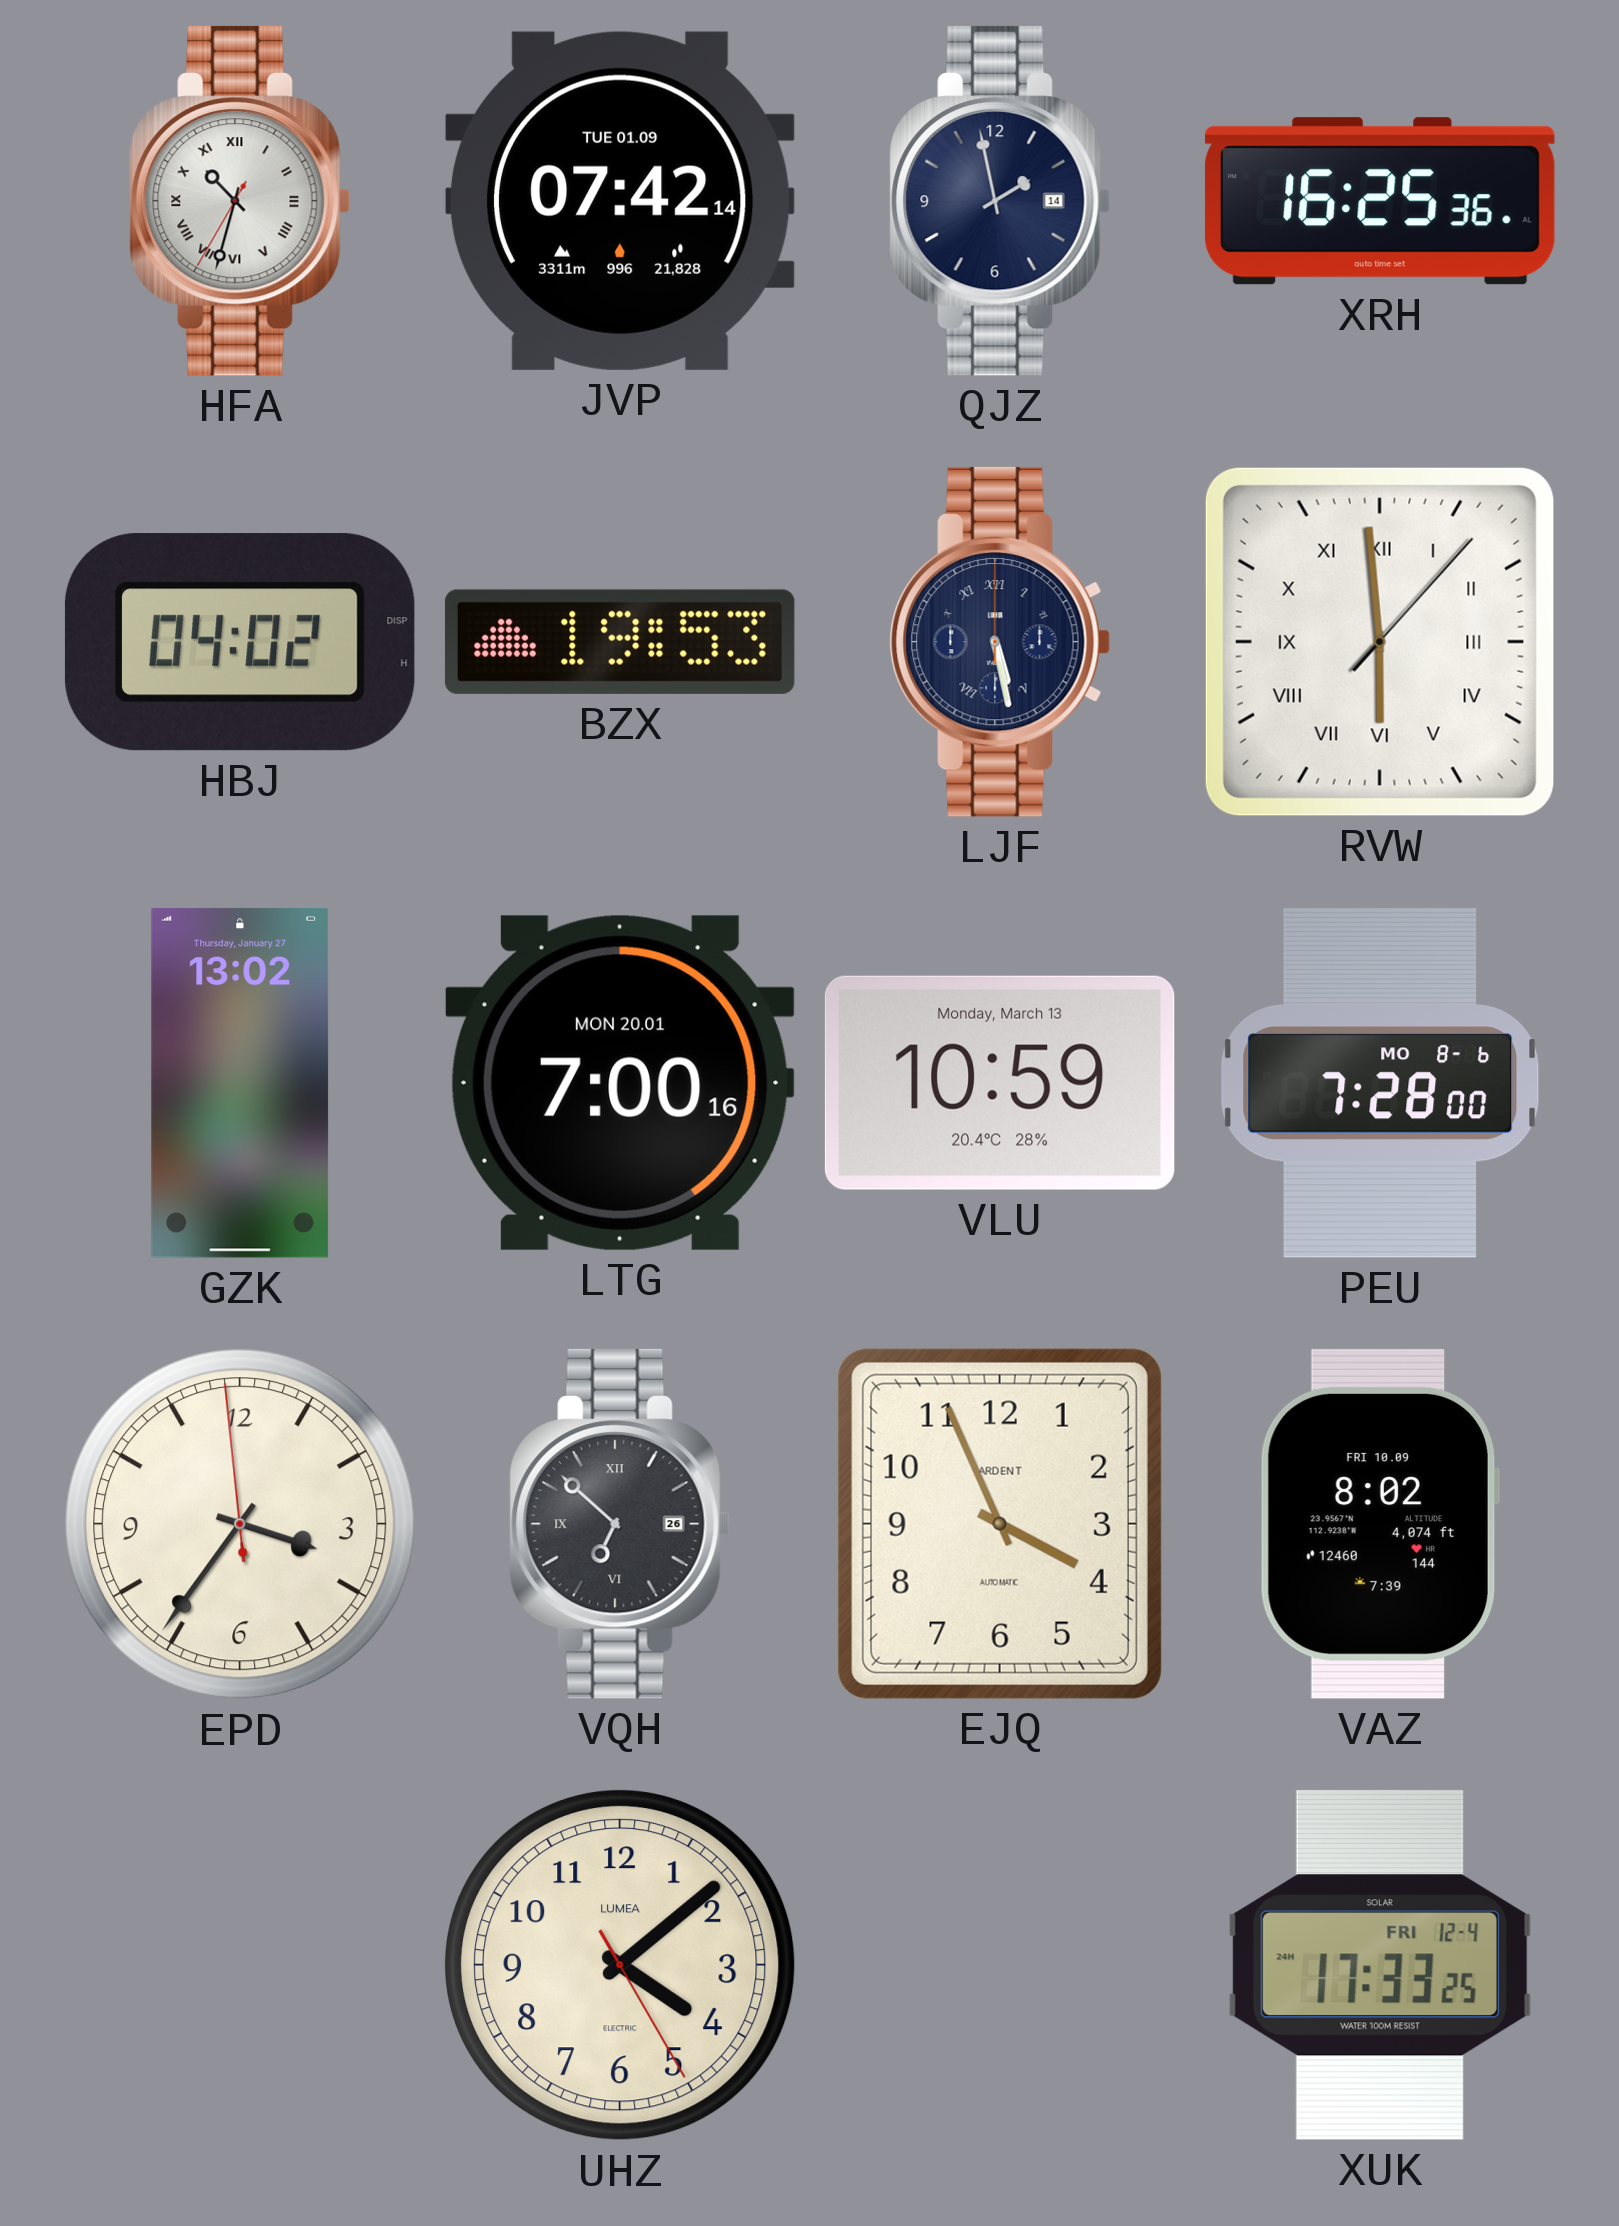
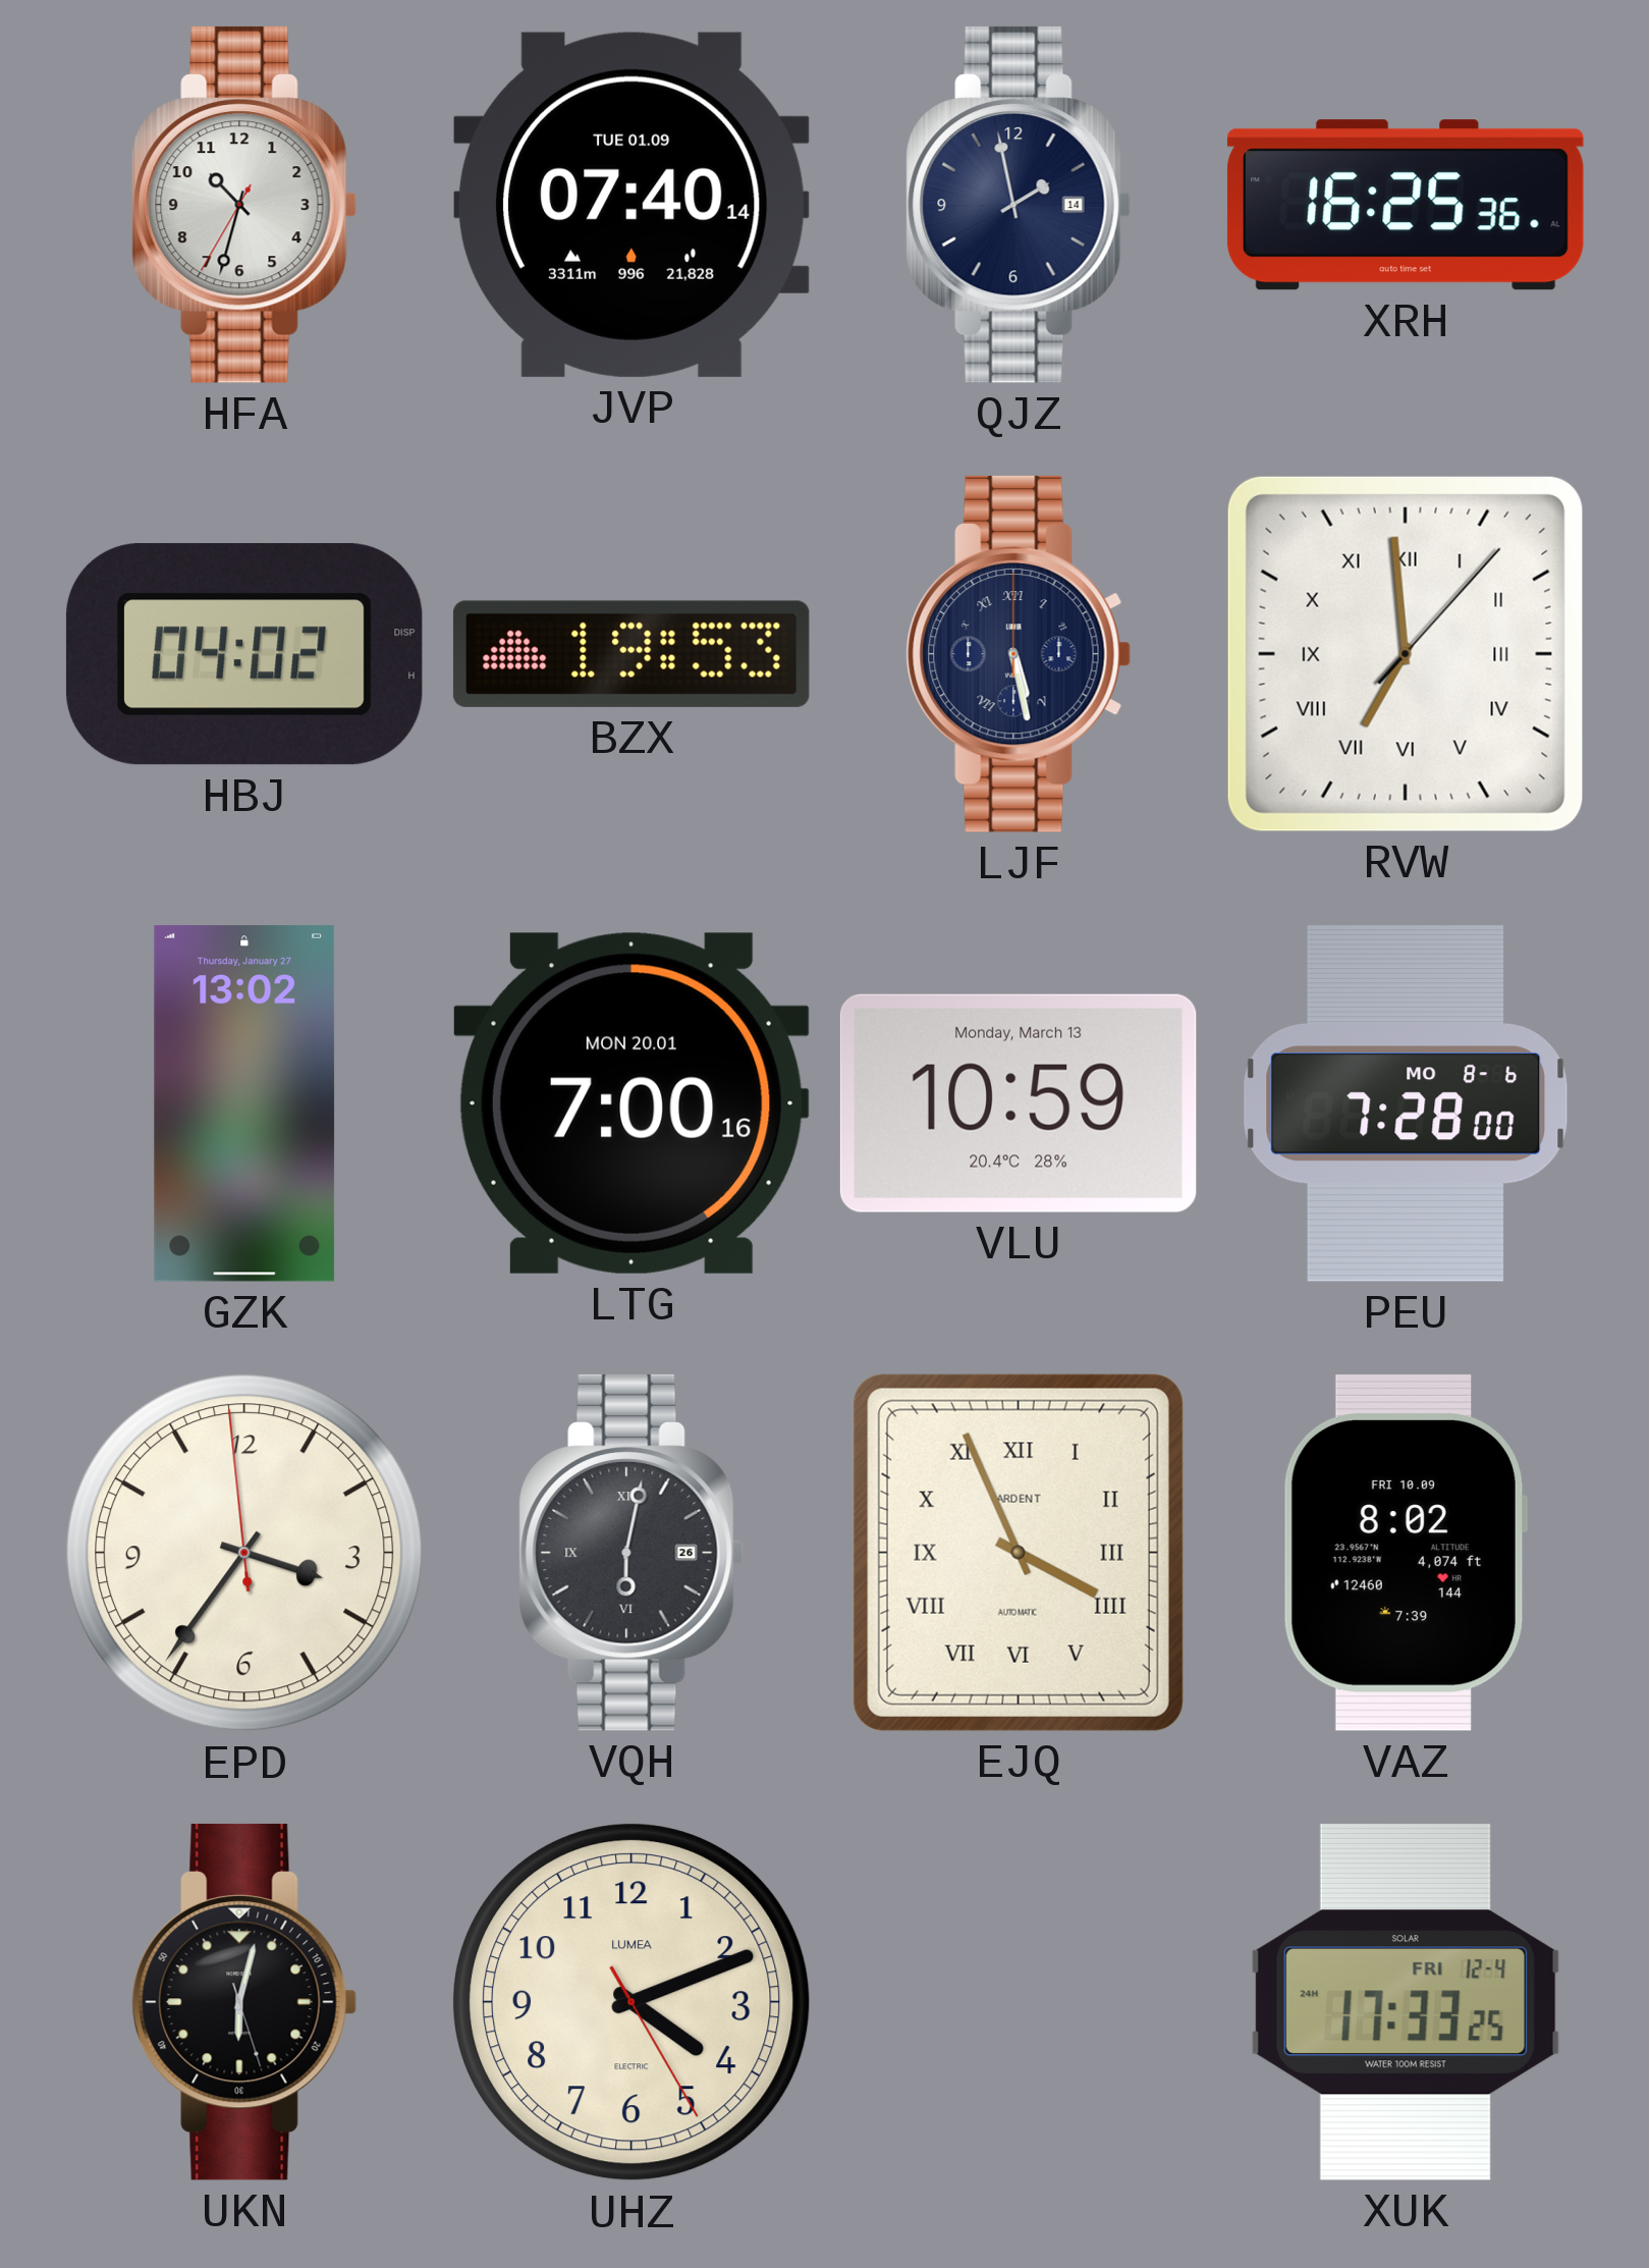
HFA numerals: Roman -> Arabic
JVP: 07:42 -> 07:40
RVW: 5:59 -> 6:59
VQH: 6:52 -> 6:02
EJQ numerals: Arabic -> Roman
UKN: none -> 6:02
UHZ: 4:08 -> 4:11
